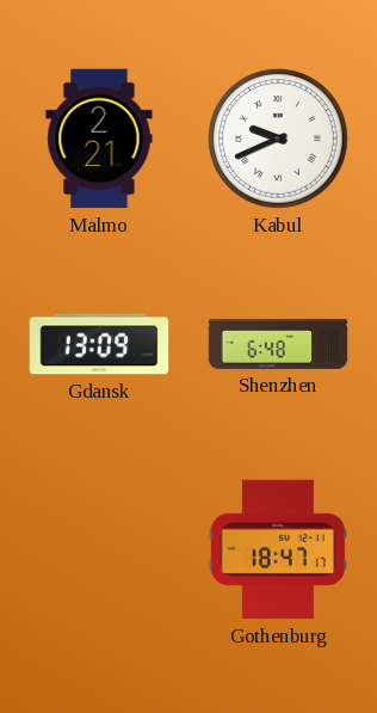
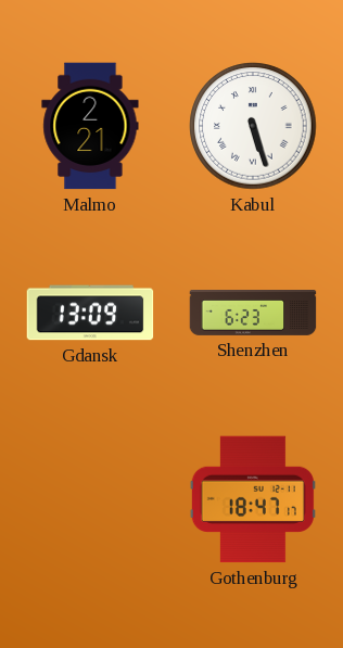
Kabul: 9:41 -> 5:27
Shenzhen: 6:48 -> 6:23
